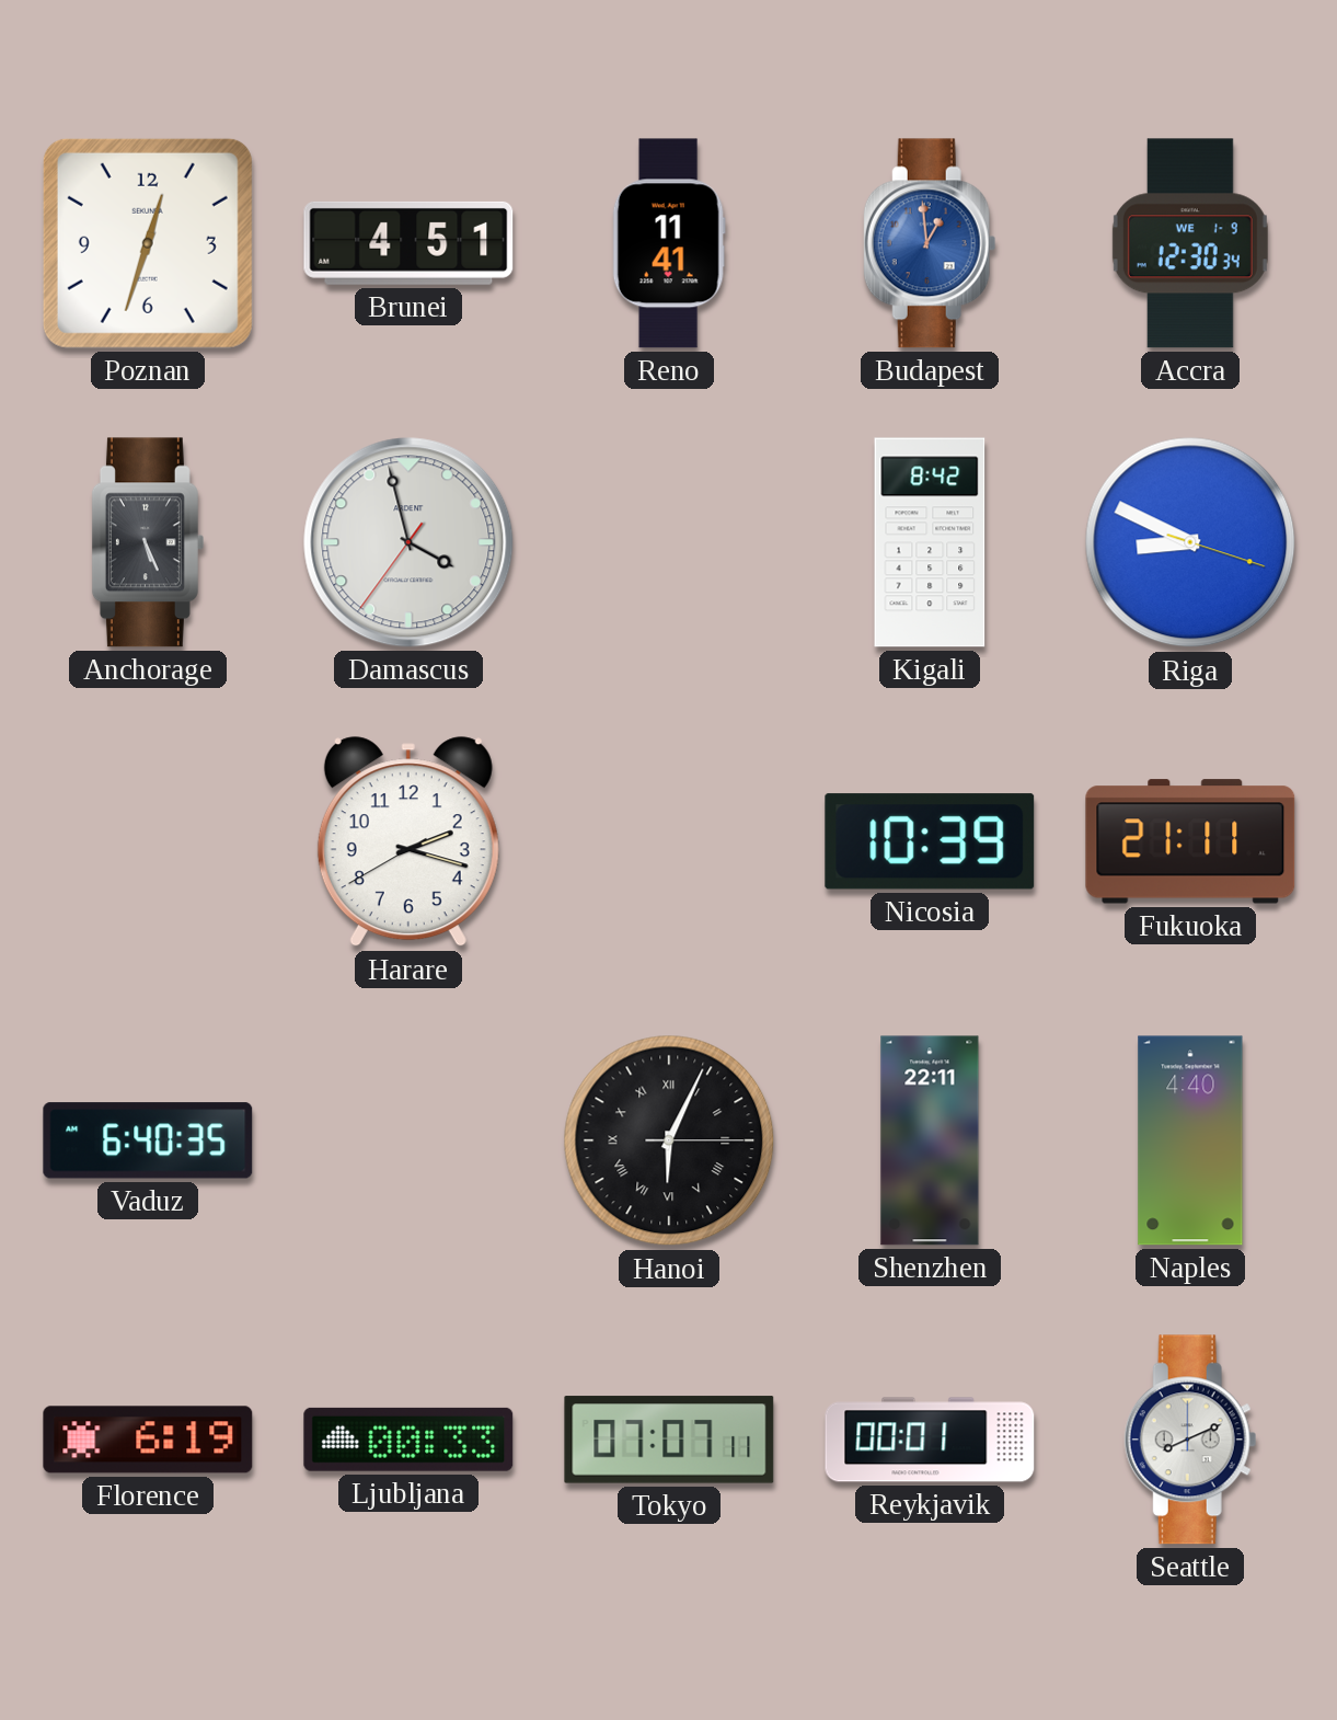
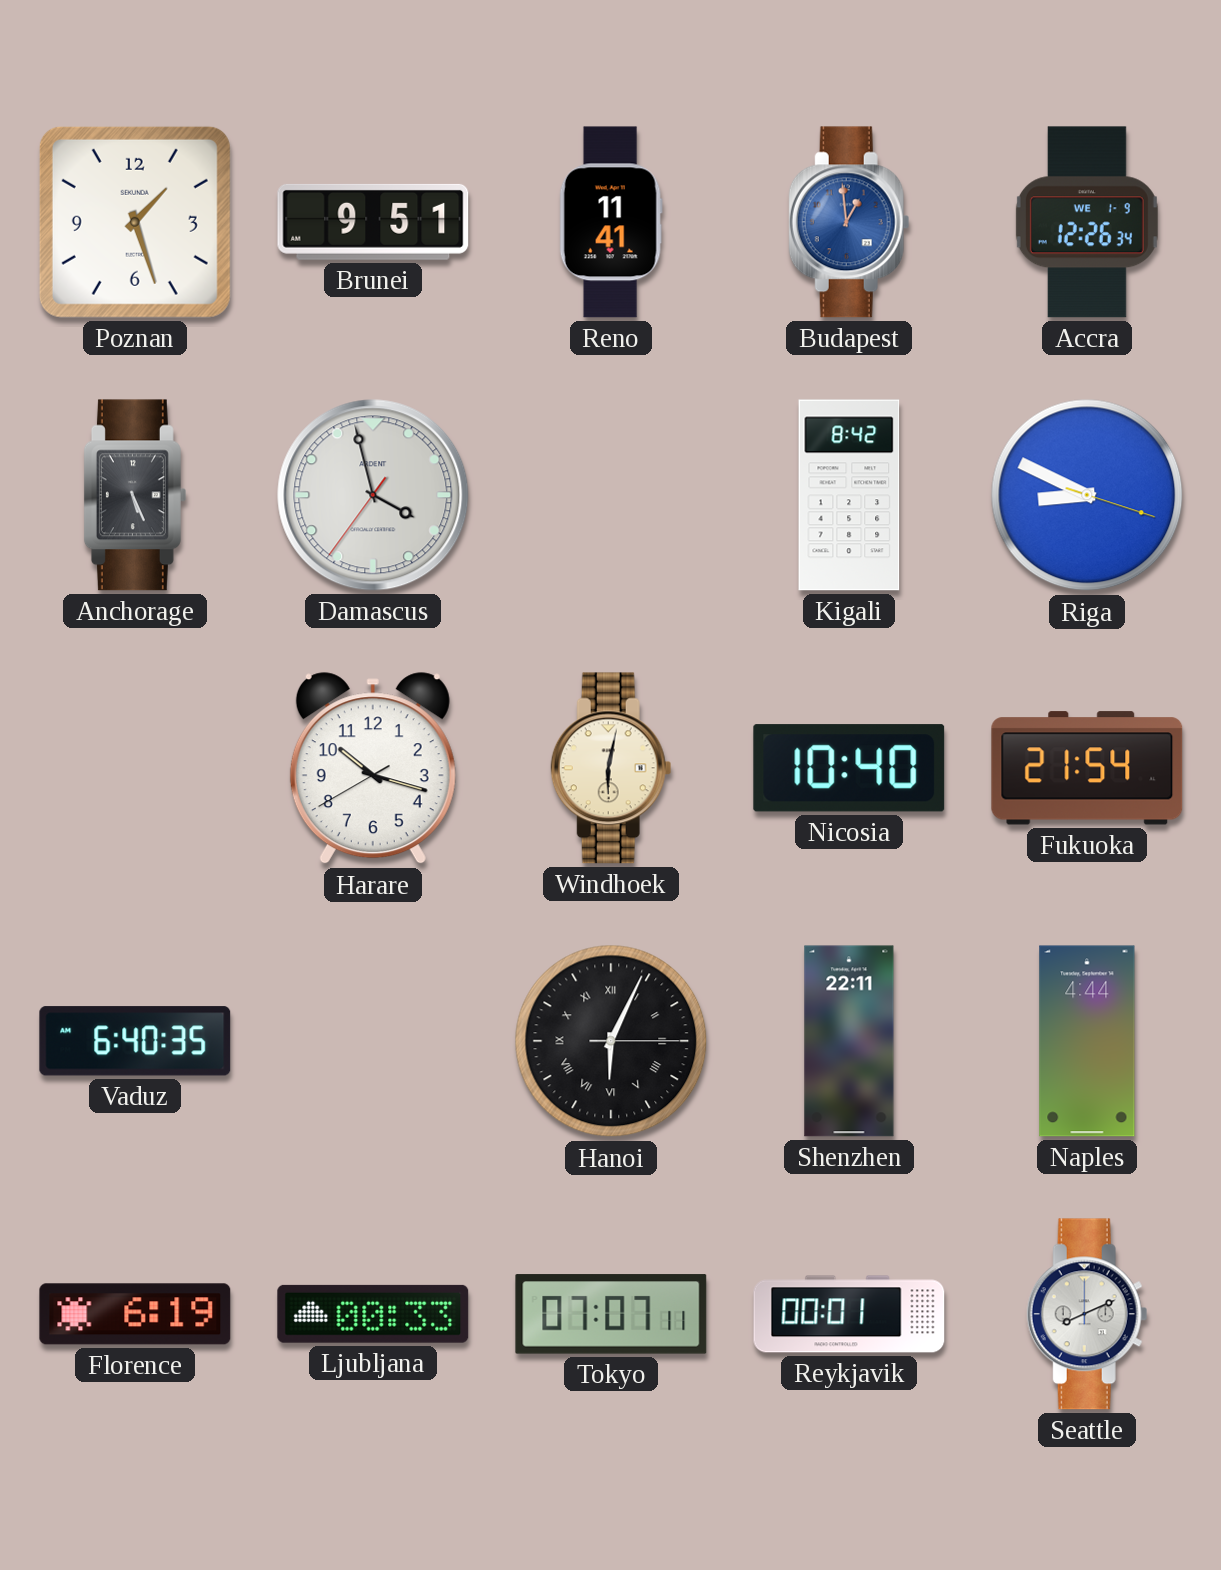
Poznan: 12:33 -> 1:27
Brunei: 4:51 -> 9:51
Accra: 12:30 -> 12:26
Harare: 2:17 -> 10:17
Windhoek: none -> 6:02
Nicosia: 10:39 -> 10:40
Fukuoka: 21:11 -> 21:54
Naples: 4:40 -> 4:44
